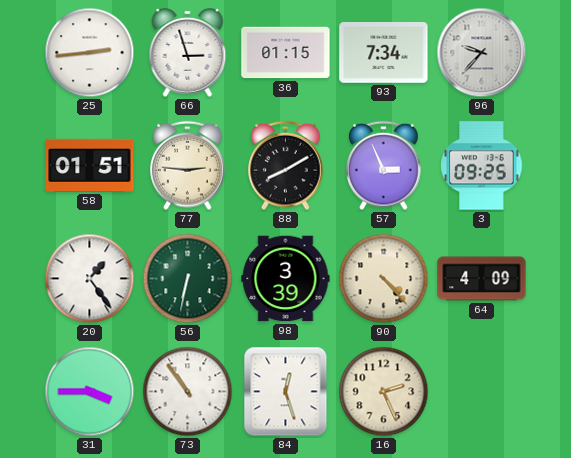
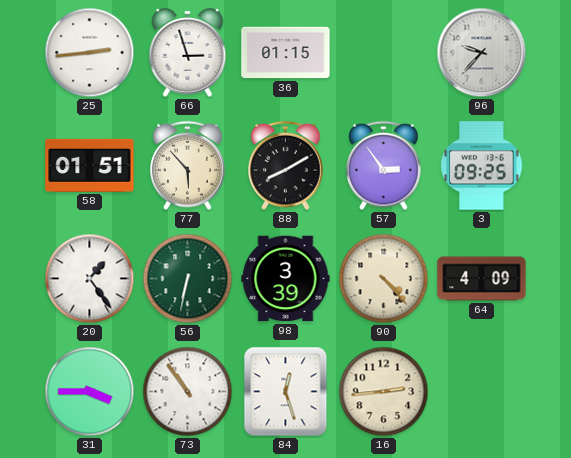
93: 7:34 -> none
77: 2:46 -> 5:53
57: 2:56 -> 2:54
16: 2:26 -> 2:44
